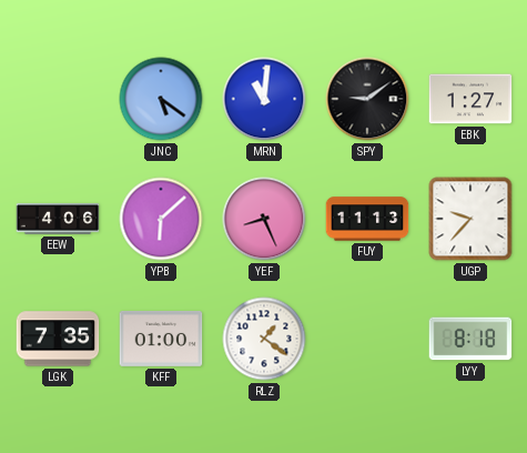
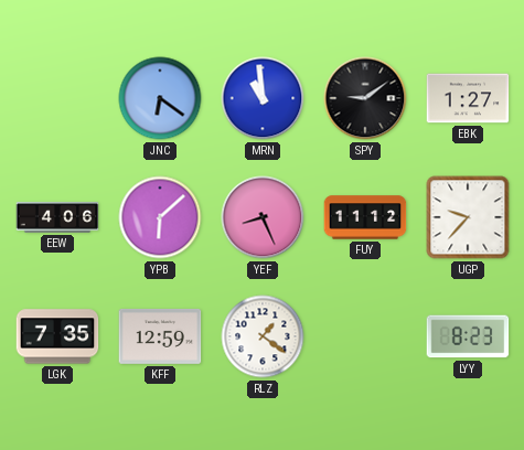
JNC: 5:21 -> 6:21
MRN: 11:01 -> 10:59
FUY: 11:13 -> 11:12
KFF: 01:00 -> 12:59
LYY: 8:18 -> 8:23
